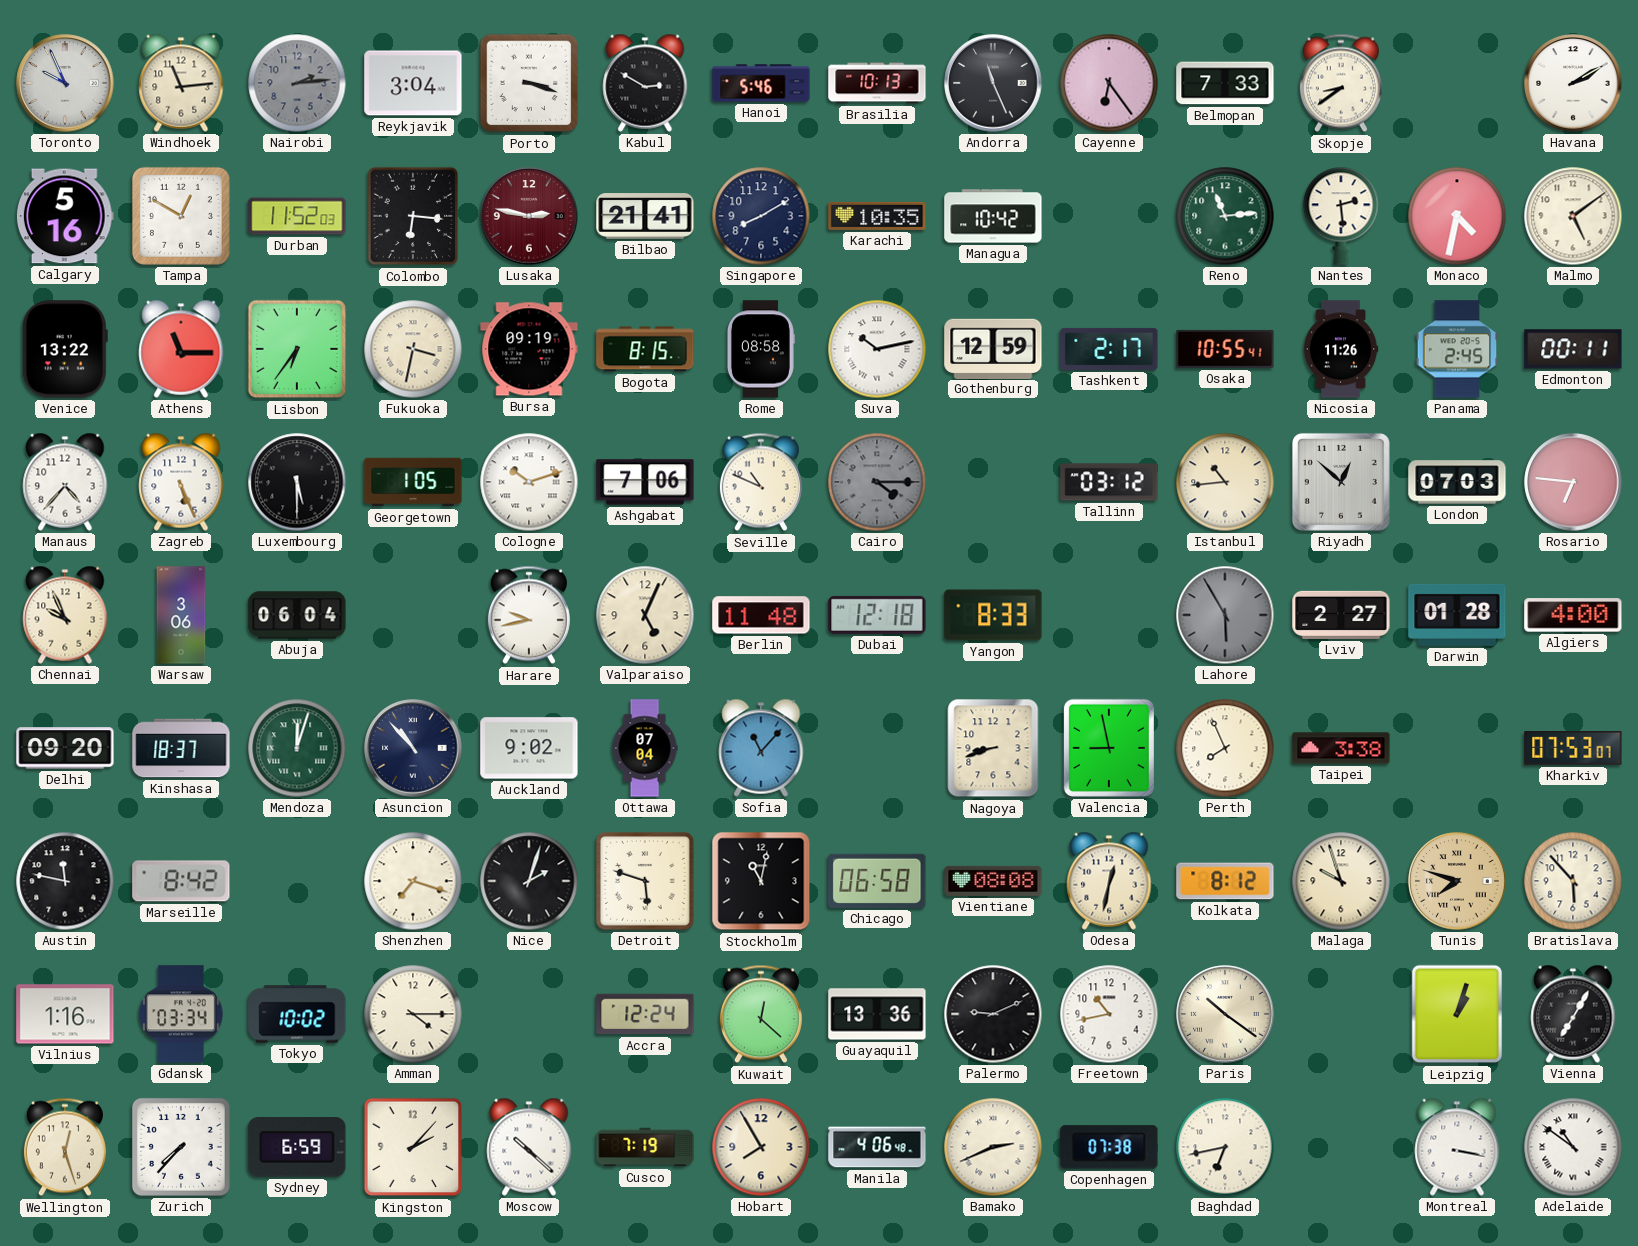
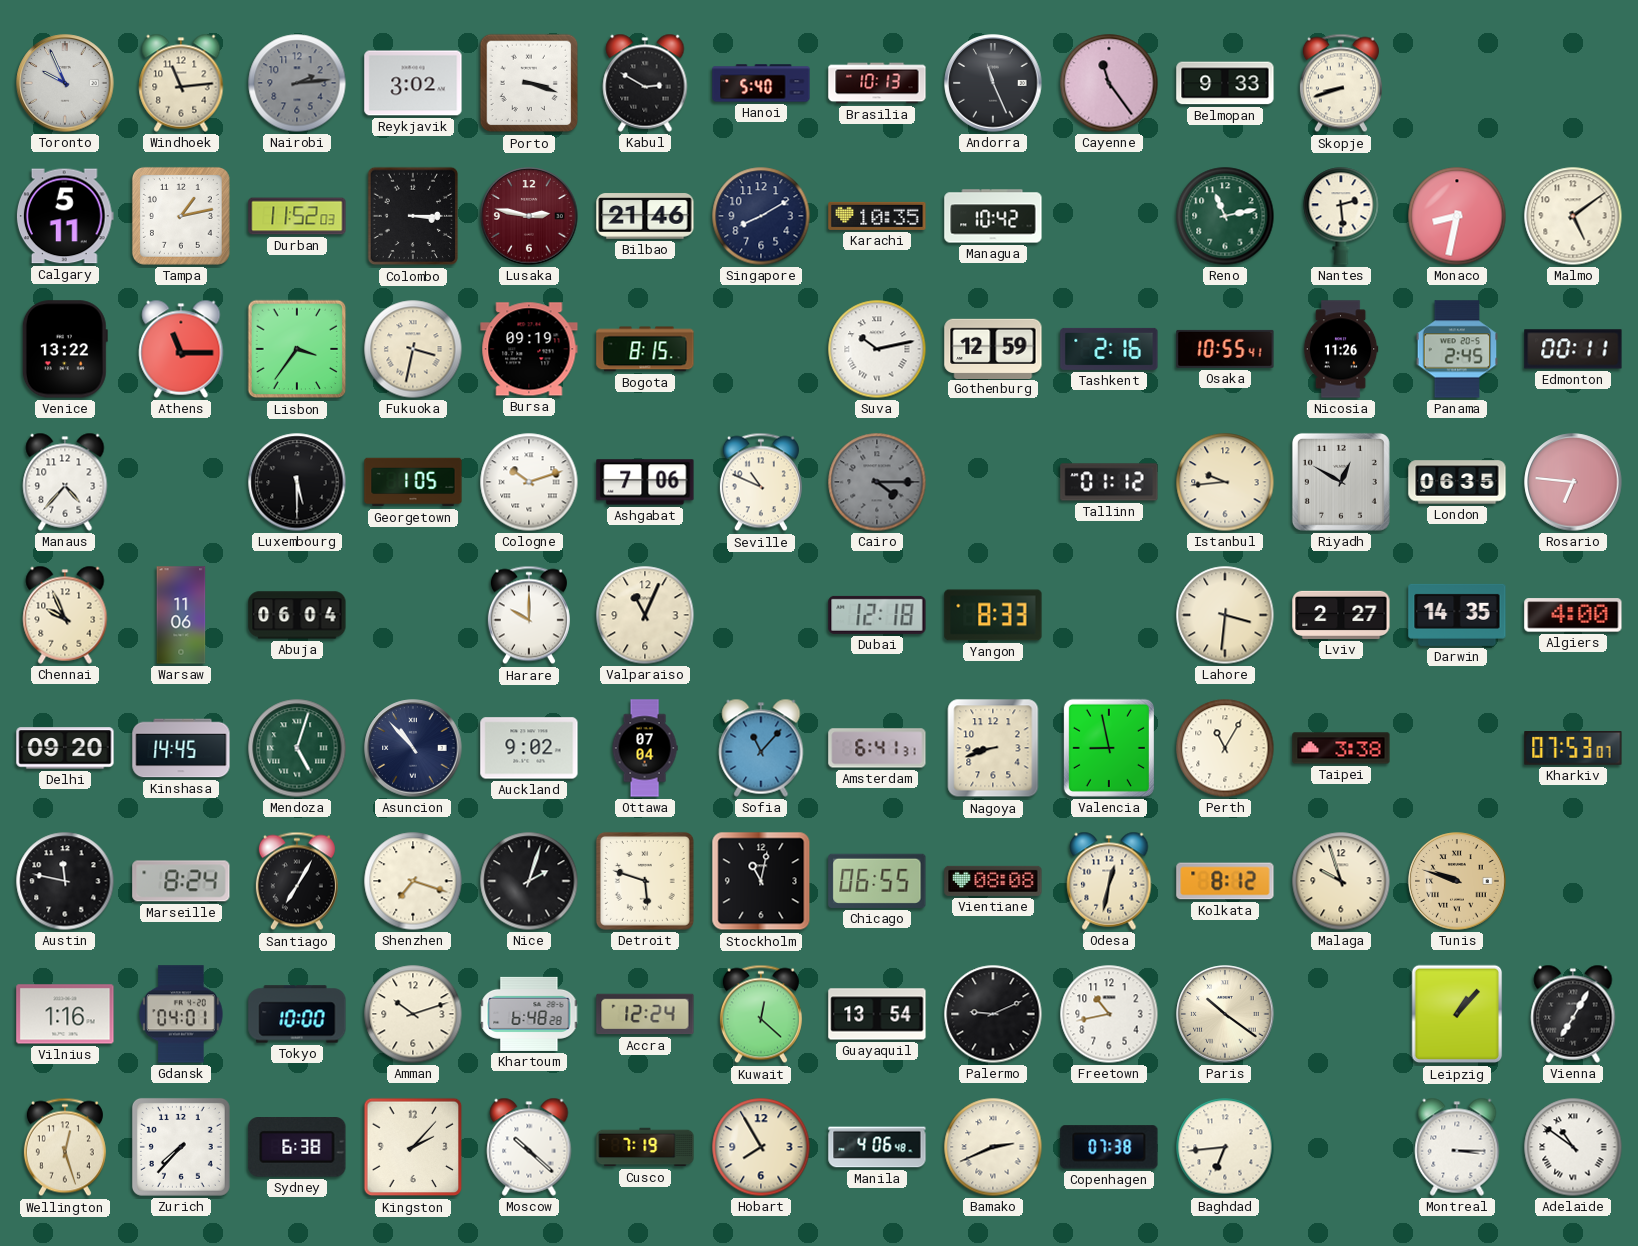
Reykjavik: 3:04 -> 3:02
Hanoi: 5:46 -> 5:40
Cayenne: 6:24 -> 11:24
Belmopan: 7:33 -> 9:33
Skopje: 8:39 -> 8:42
Havana: 2:10 -> none
Calgary: 5:16 -> 5:11
Tampa: 12:50 -> 1:13
Colombo: 6:16 -> 3:15
Bilbao: 21:41 -> 21:46
Reno: 11:14 -> 11:13
Monaco: 4:32 -> 8:32
Lisbon: 6:36 -> 3:36
Rome: 08:58 -> none
Tashkent: 2:17 -> 2:16
Zagreb: 5:26 -> none
Tallinn: 03:12 -> 01:12
Istanbul: 10:44 -> 9:44
Riyadh: 12:52 -> 12:50
London: 07:03 -> 06:35
Warsaw: 3:06 -> 11:06
Harare: 9:43 -> 10:00
Valparaiso: 5:04 -> 11:04
Berlin: 11:48 -> none
Lahore: 5:55 -> 3:31
Lahore dial: grey -> cream
Darwin: 01:28 -> 14:35
Kinshasa: 18:37 -> 14:45
Mendoza: 12:03 -> 5:03
Amsterdam: none -> 6:41
Perth: 7:56 -> 11:05
Marseille: 8:42 -> 8:24
Santiago: none -> 7:05
Chicago: 06:58 -> 06:55
Tunis: 7:48 -> 9:48
Bratislava: 5:53 -> none
Gdansk: 03:34 -> 04:01
Tokyo: 10:02 -> 10:00
Amman: 4:15 -> 10:12
Khartoum: none -> 6:48
Guayaquil: 13:36 -> 13:54
Leipzig: 1:03 -> 1:07
Sydney: 6:59 -> 6:38
Baghdad: 6:43 -> 6:44
Montreal: 3:17 -> 3:15
